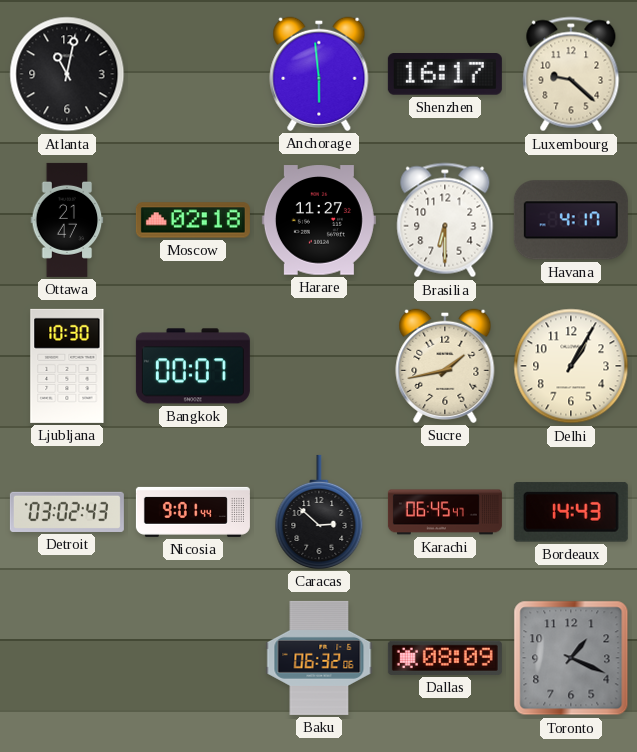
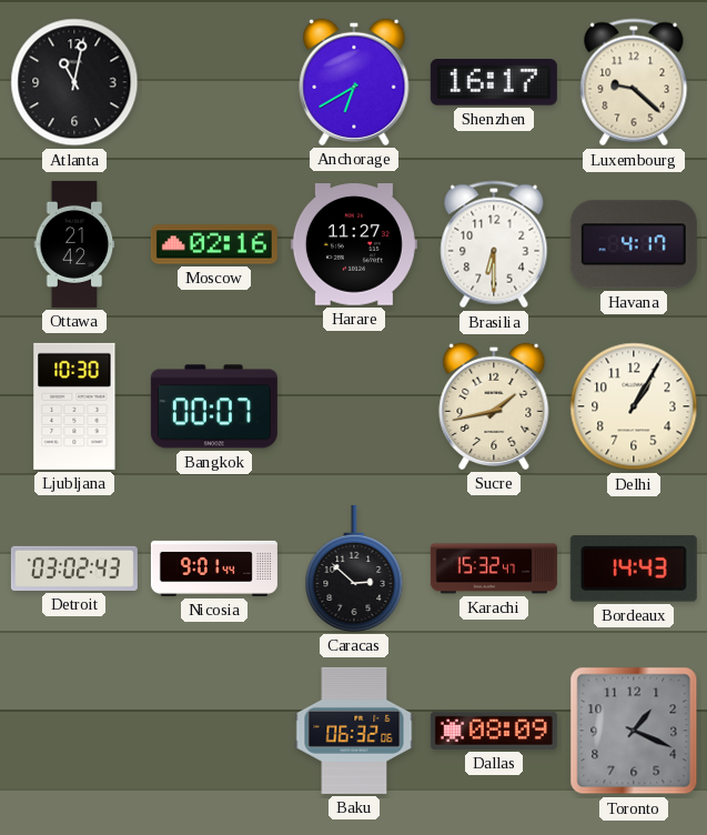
Anchorage: 5:59 -> 6:40
Ottawa: 21:47 -> 21:42
Moscow: 02:18 -> 02:16
Karachi: 06:45 -> 15:32
